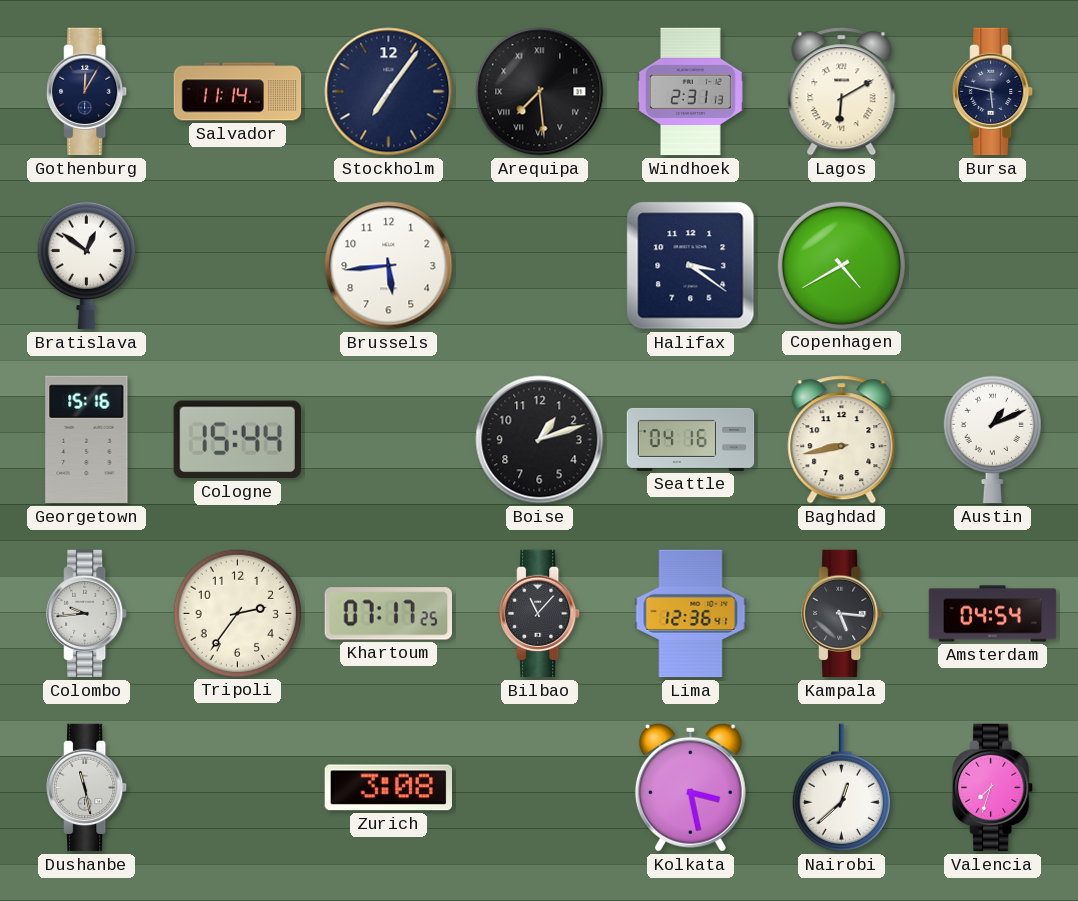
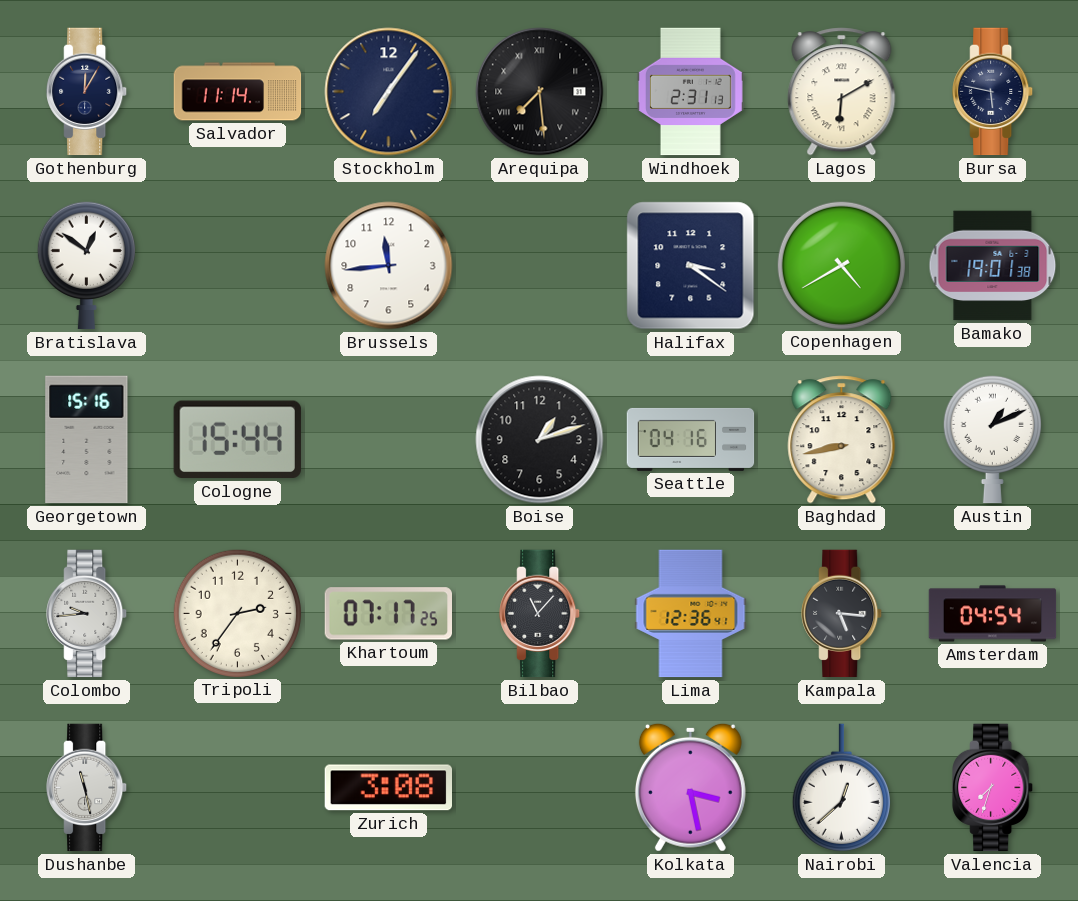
Brussels: 5:44 -> 11:44
Bamako: none -> 19:01
